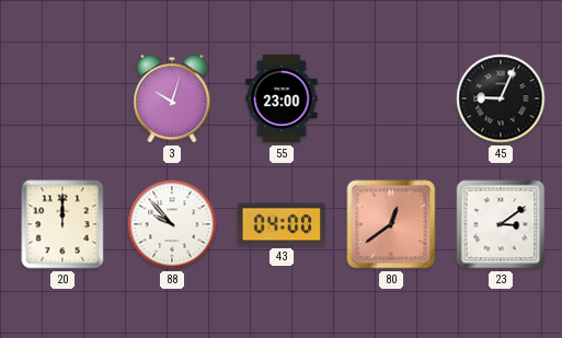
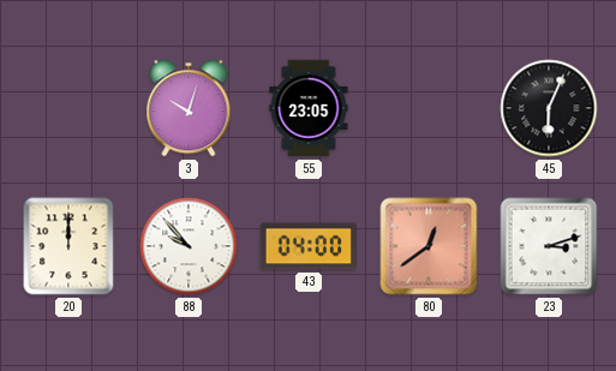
55: 23:00 -> 23:05
45: 9:04 -> 6:04
23: 3:09 -> 3:12
